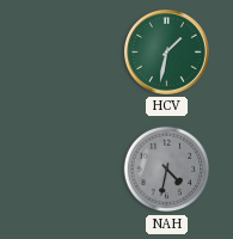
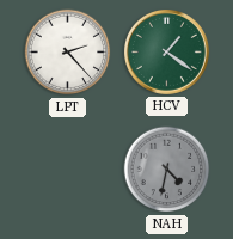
LPT: none -> 2:23
HCV: 1:32 -> 1:21
